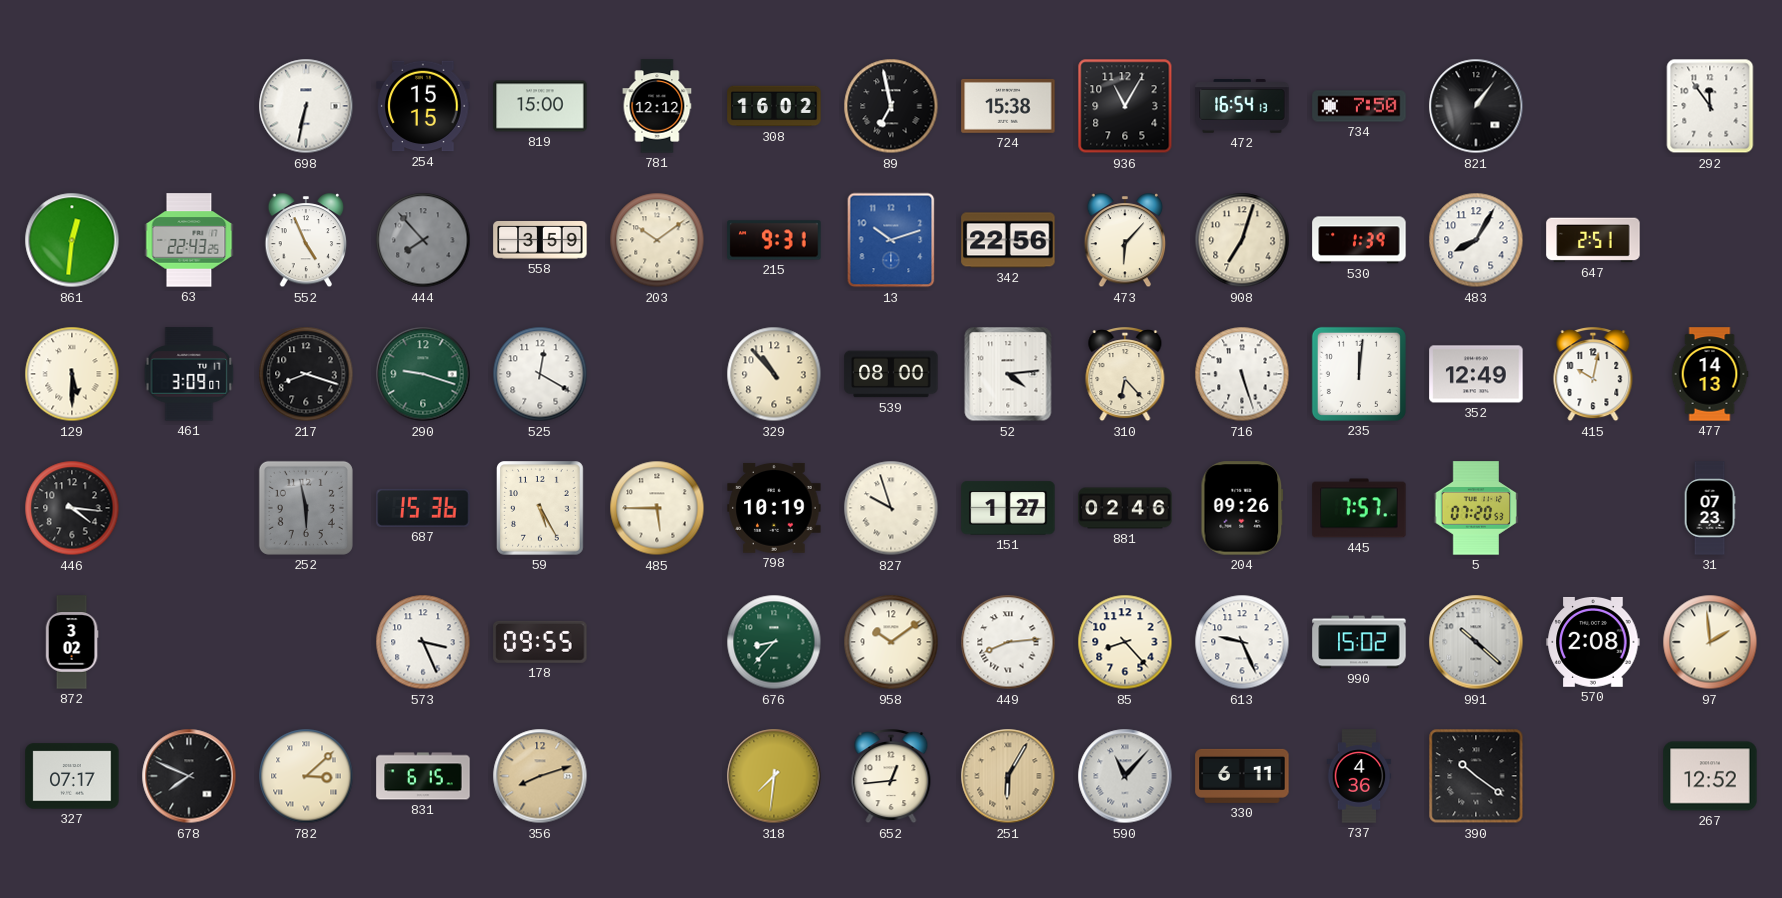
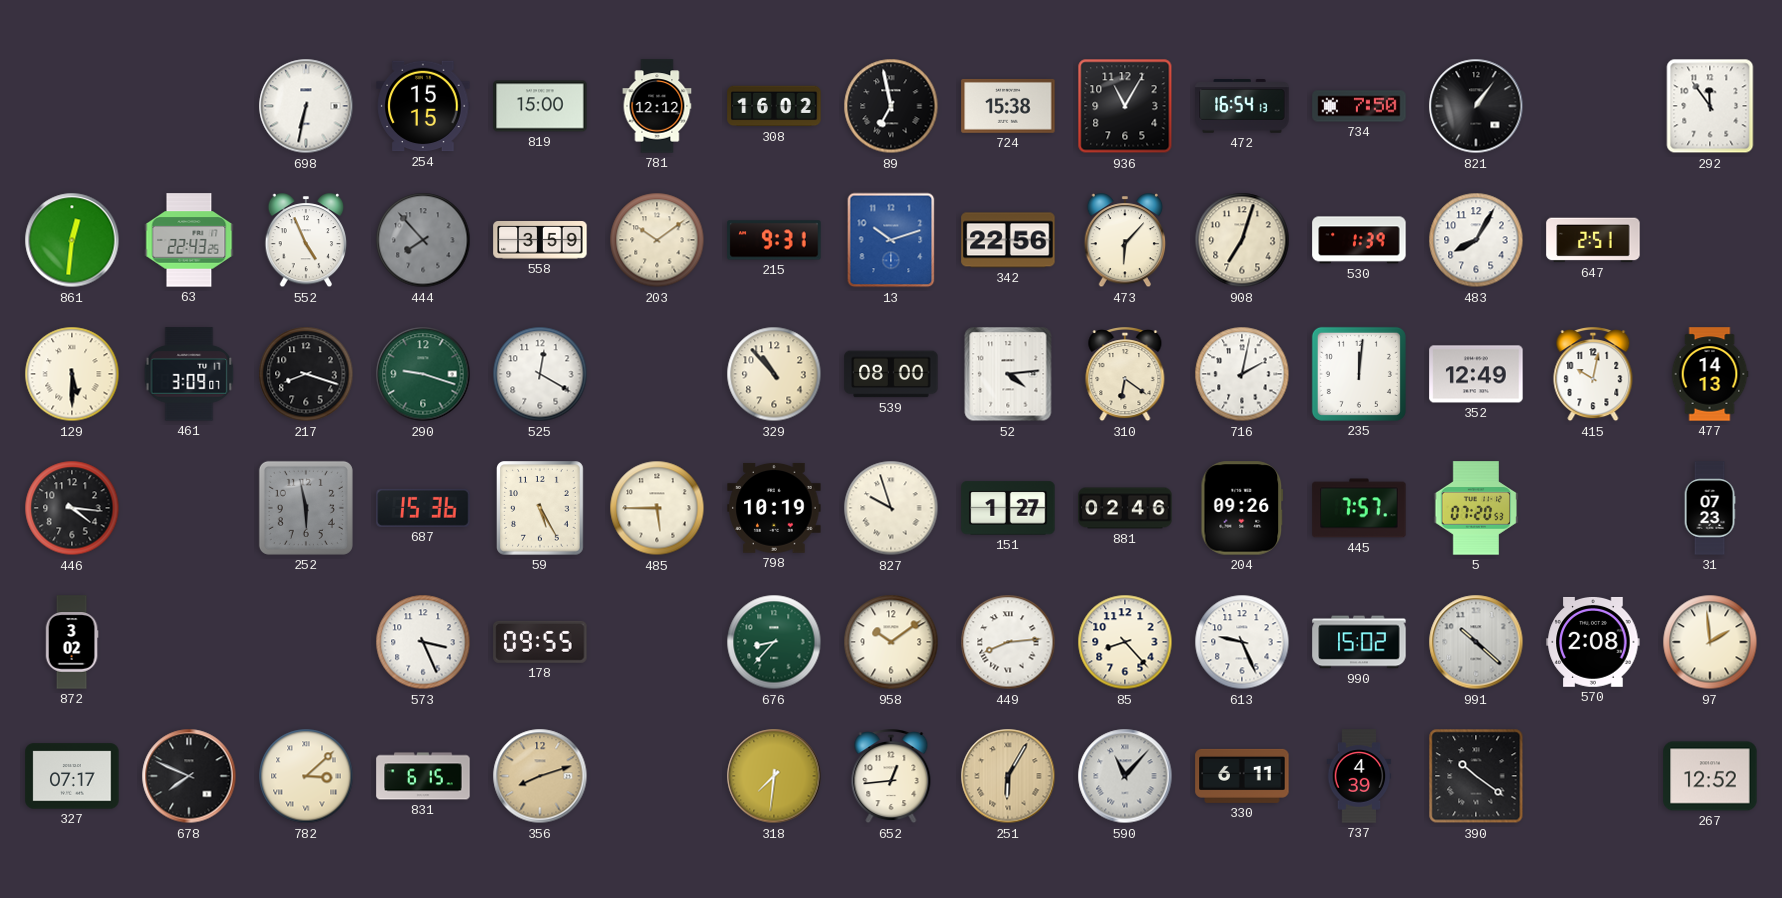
310: 6:23 -> 6:21
716: 5:27 -> 2:02
737: 4:36 -> 4:39
